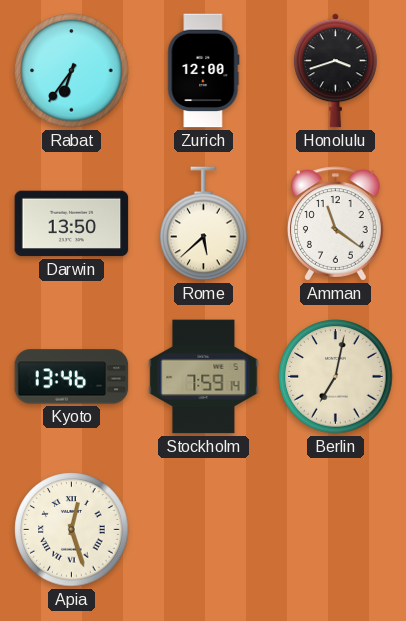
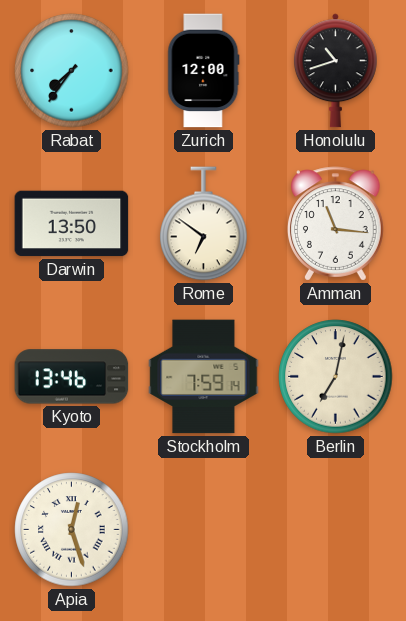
Rabat: 6:36 -> 7:36
Honolulu: 3:42 -> 10:42
Rome: 5:38 -> 6:51
Amman: 11:21 -> 11:16
